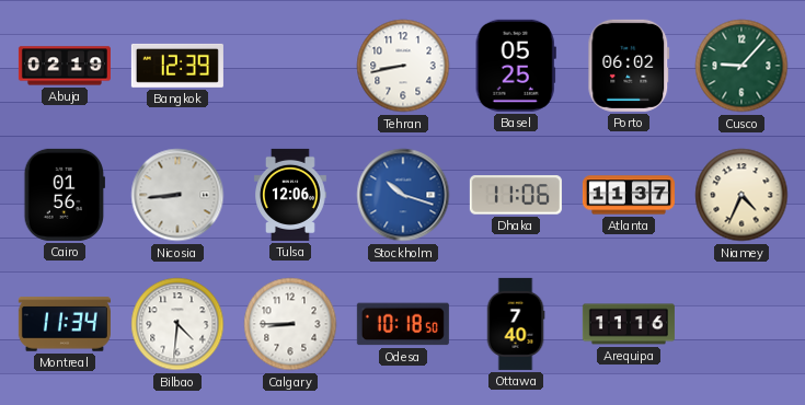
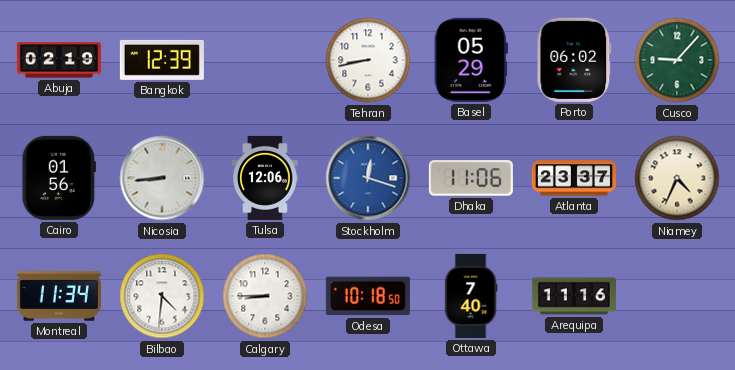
Basel: 05:25 -> 05:29
Stockholm: 10:18 -> 12:18
Atlanta: 11:37 -> 23:37
